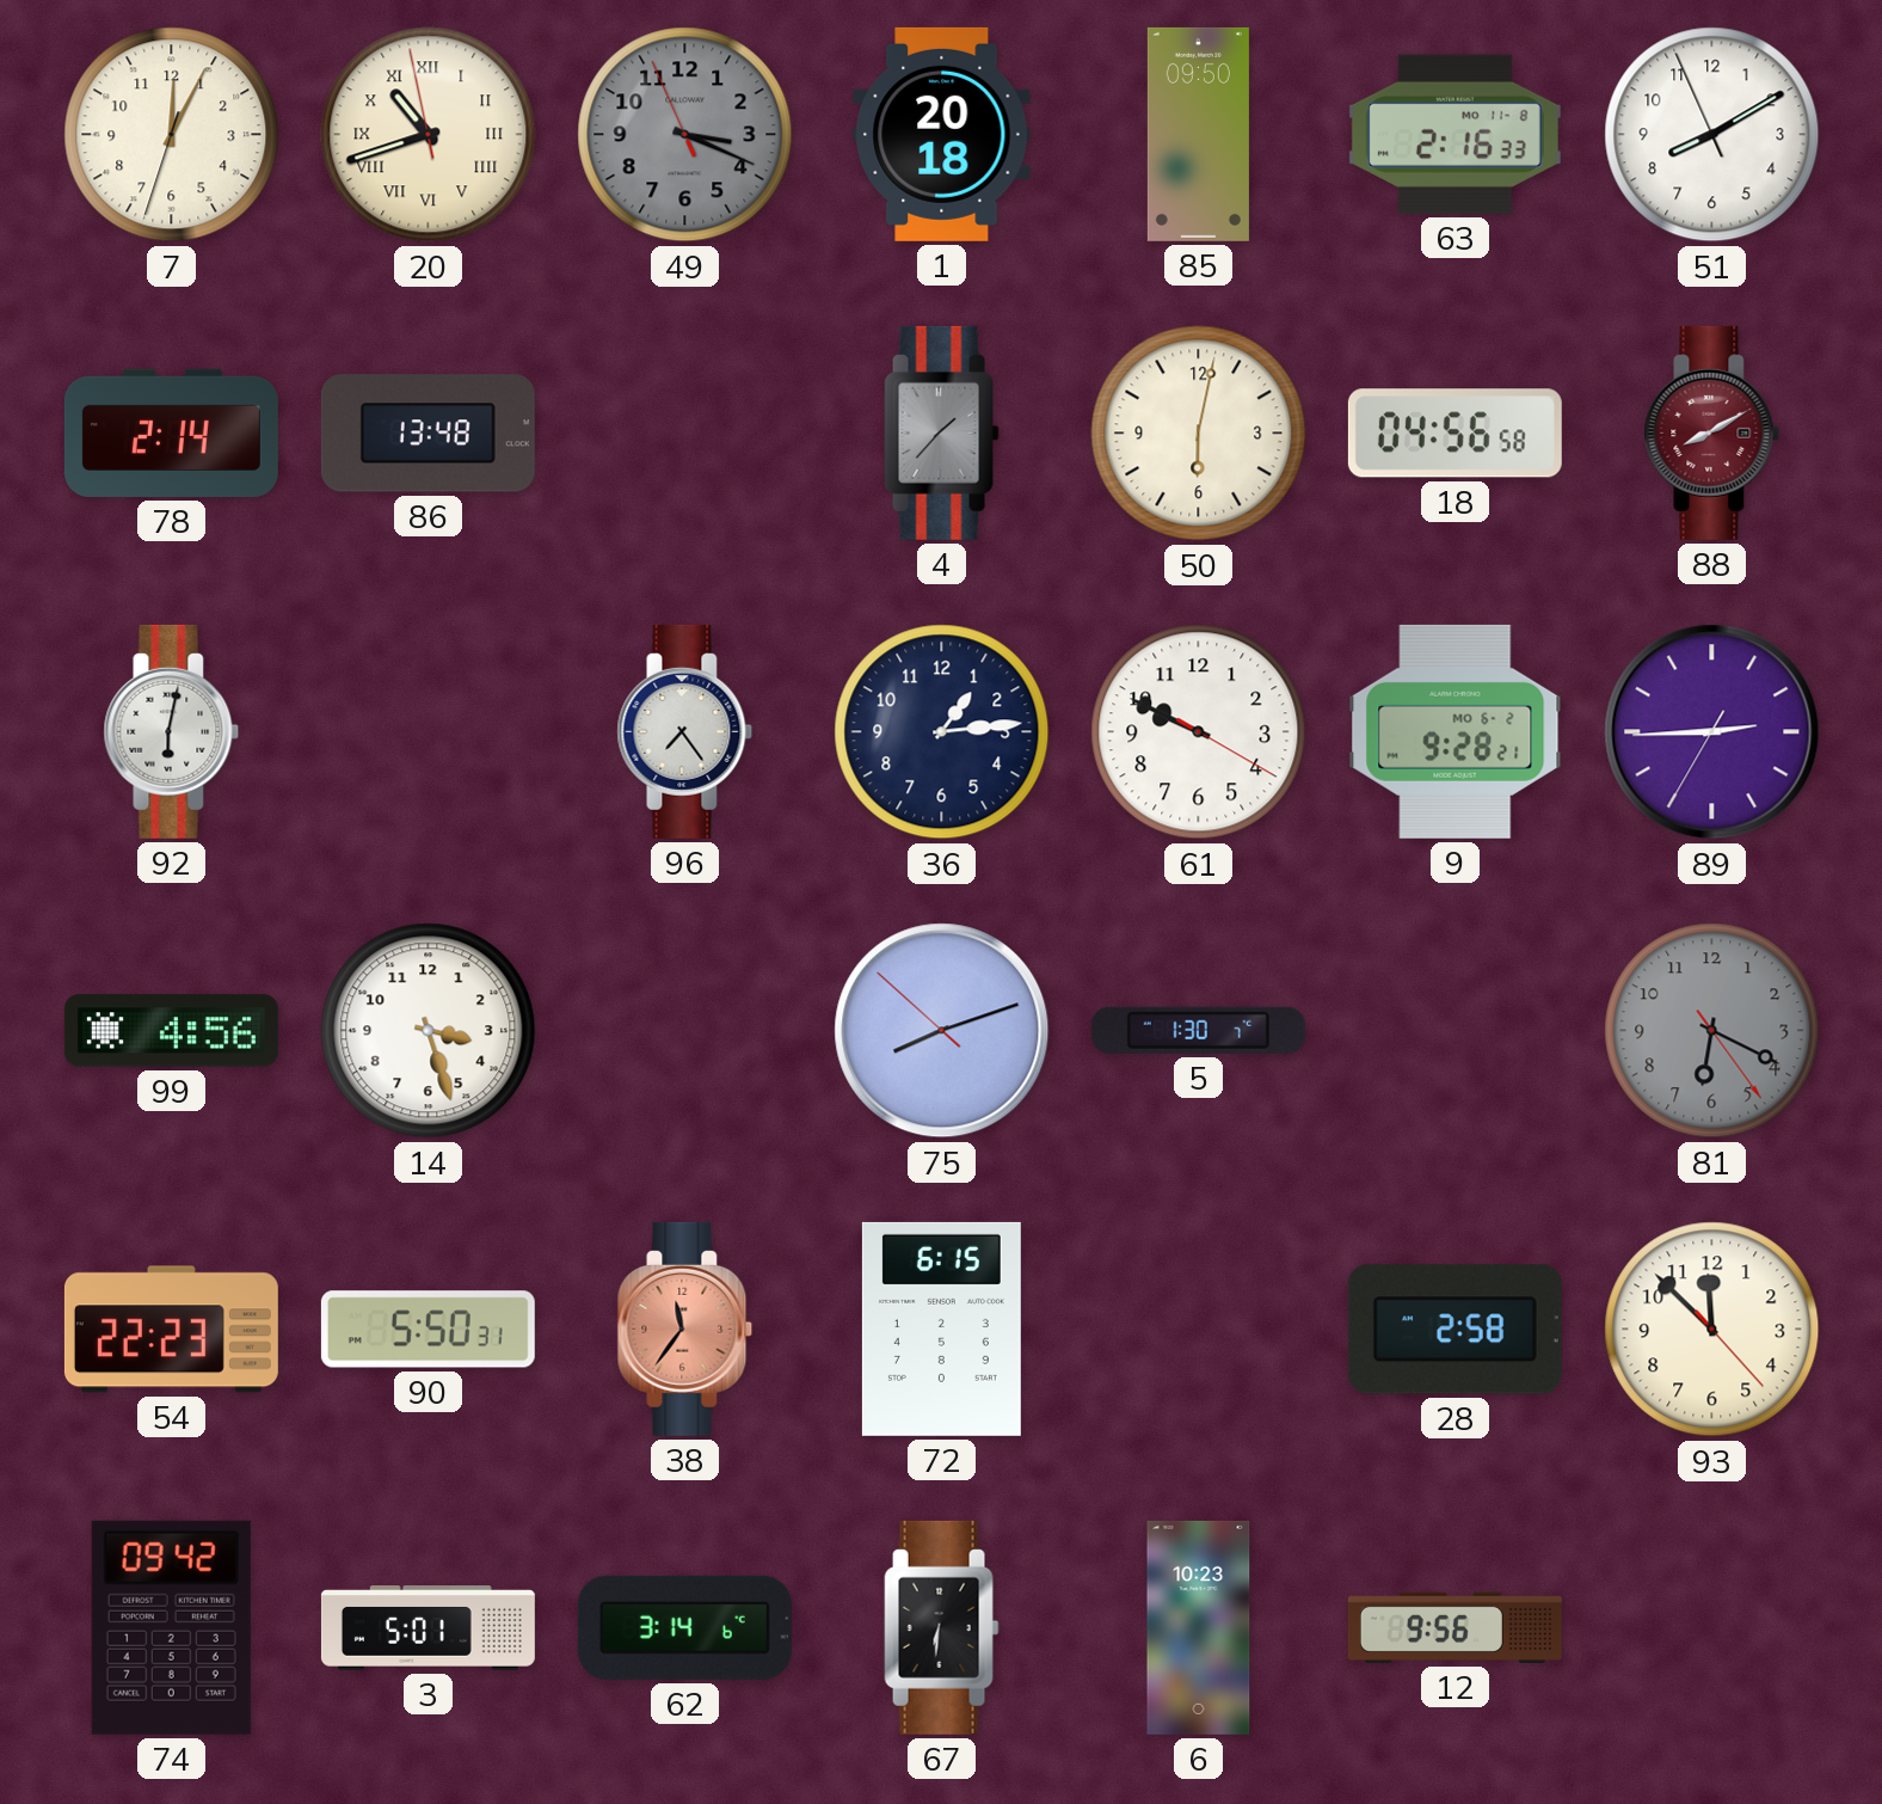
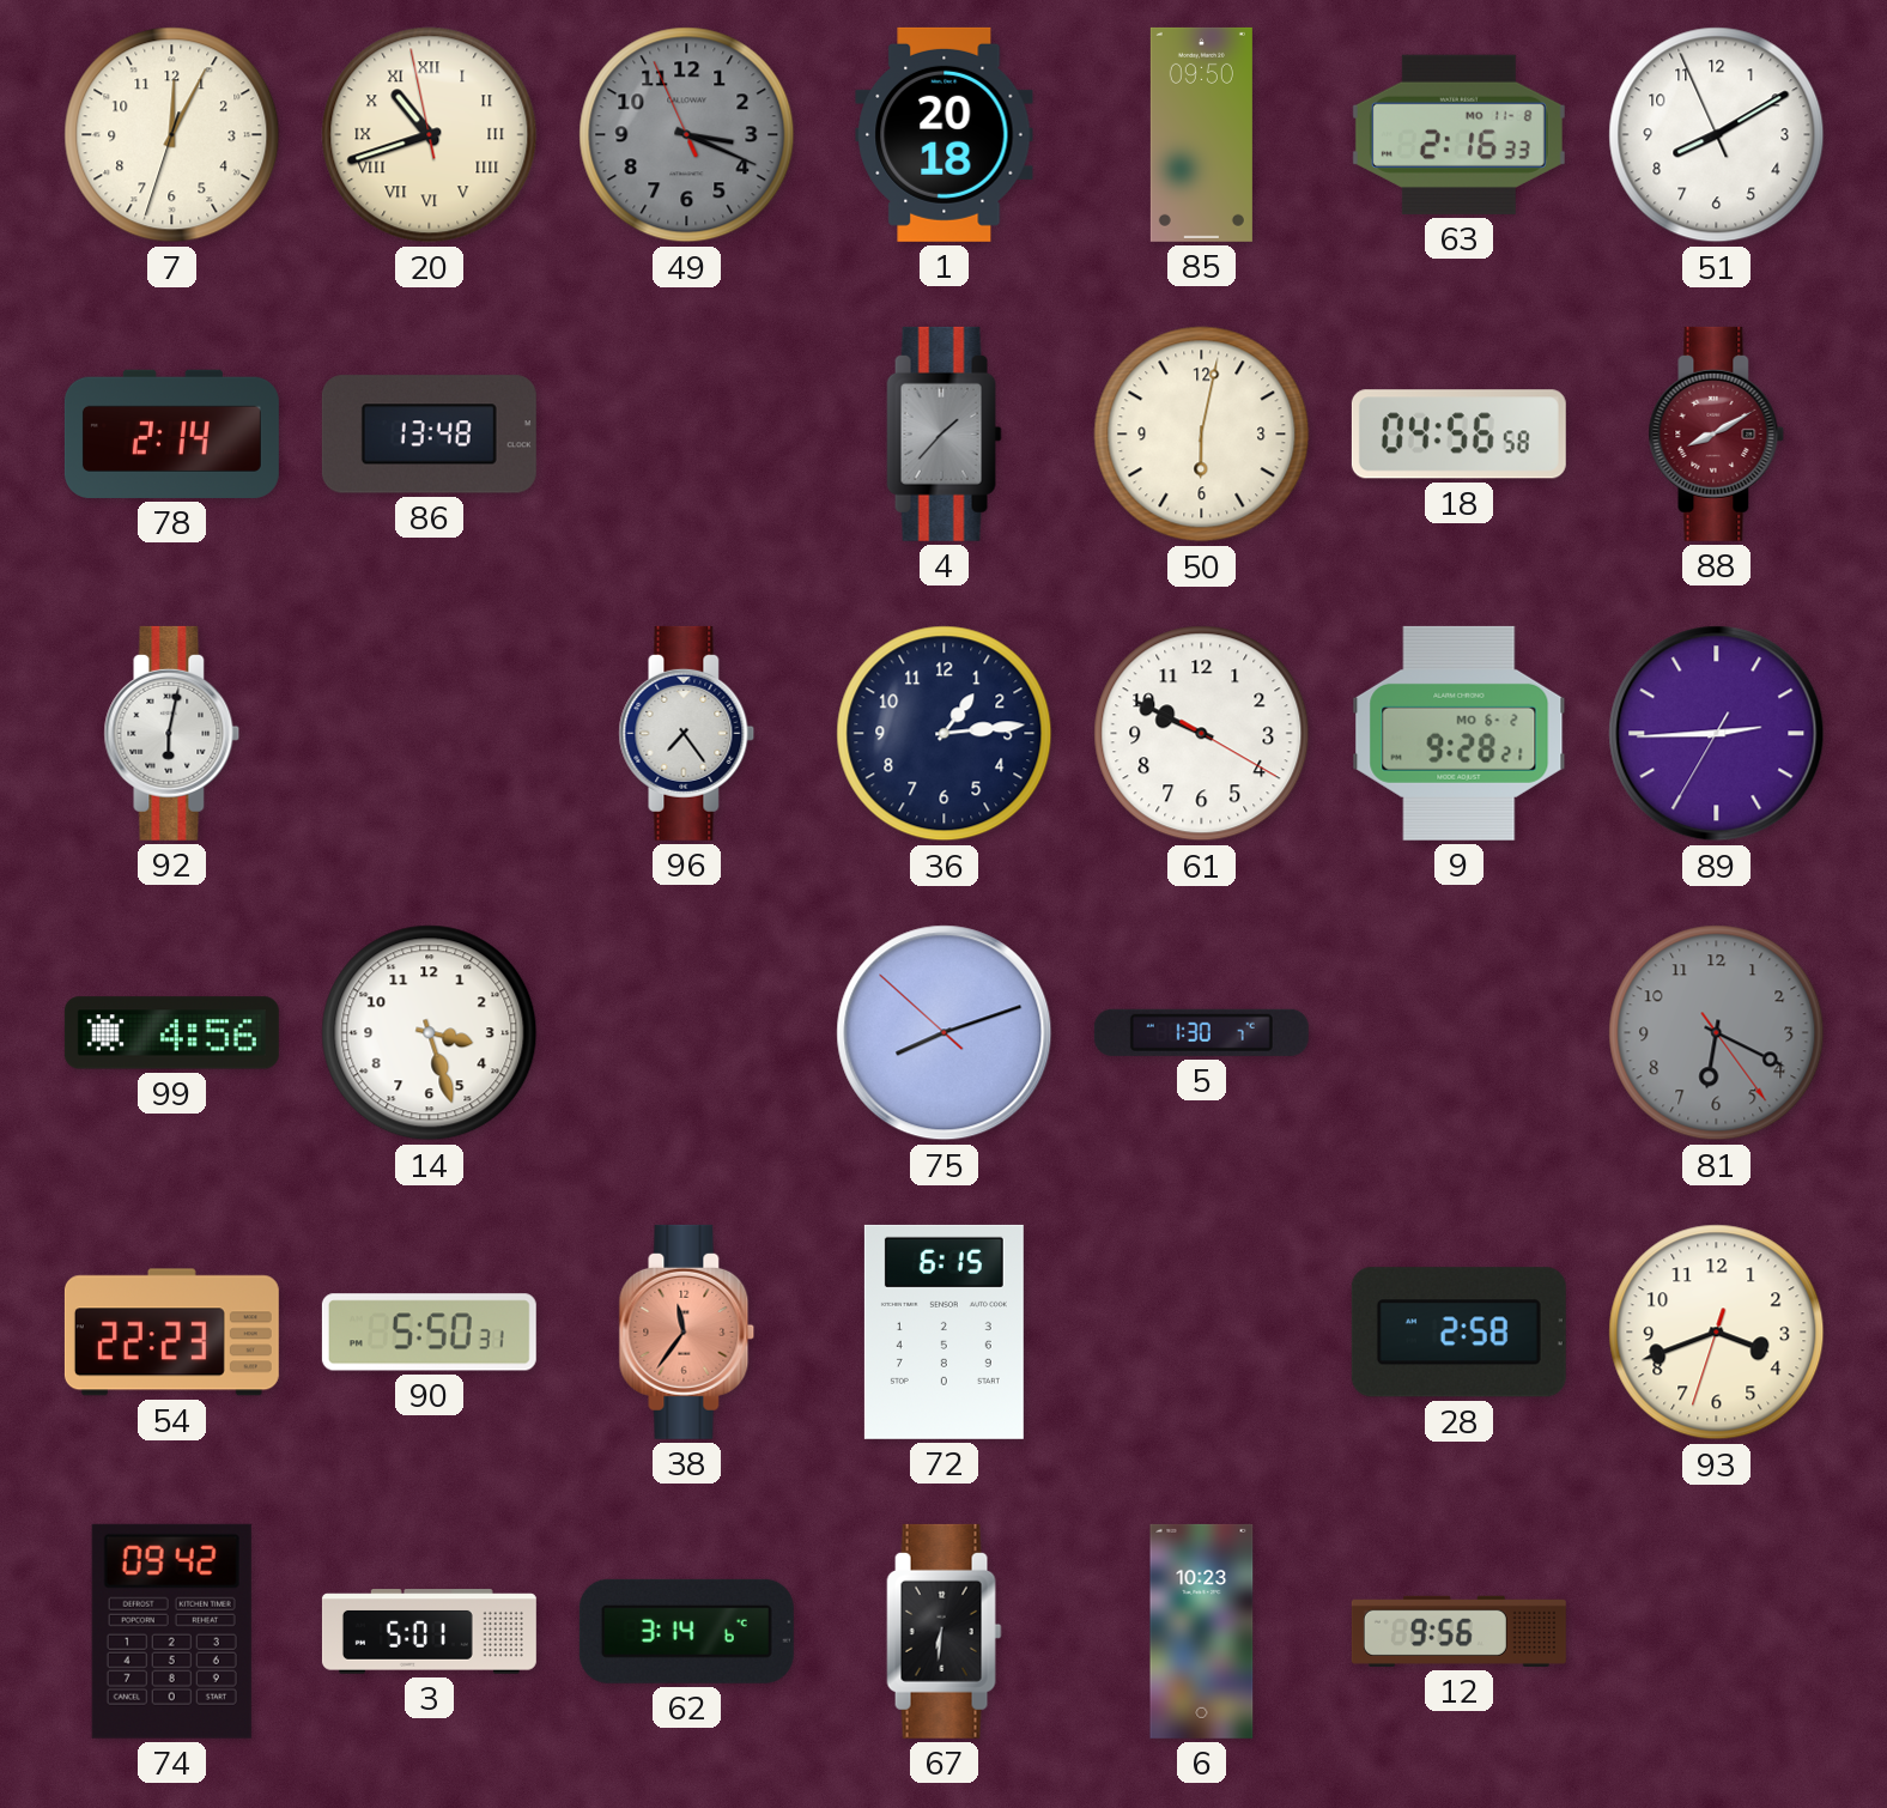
93: 11:52 -> 3:41
